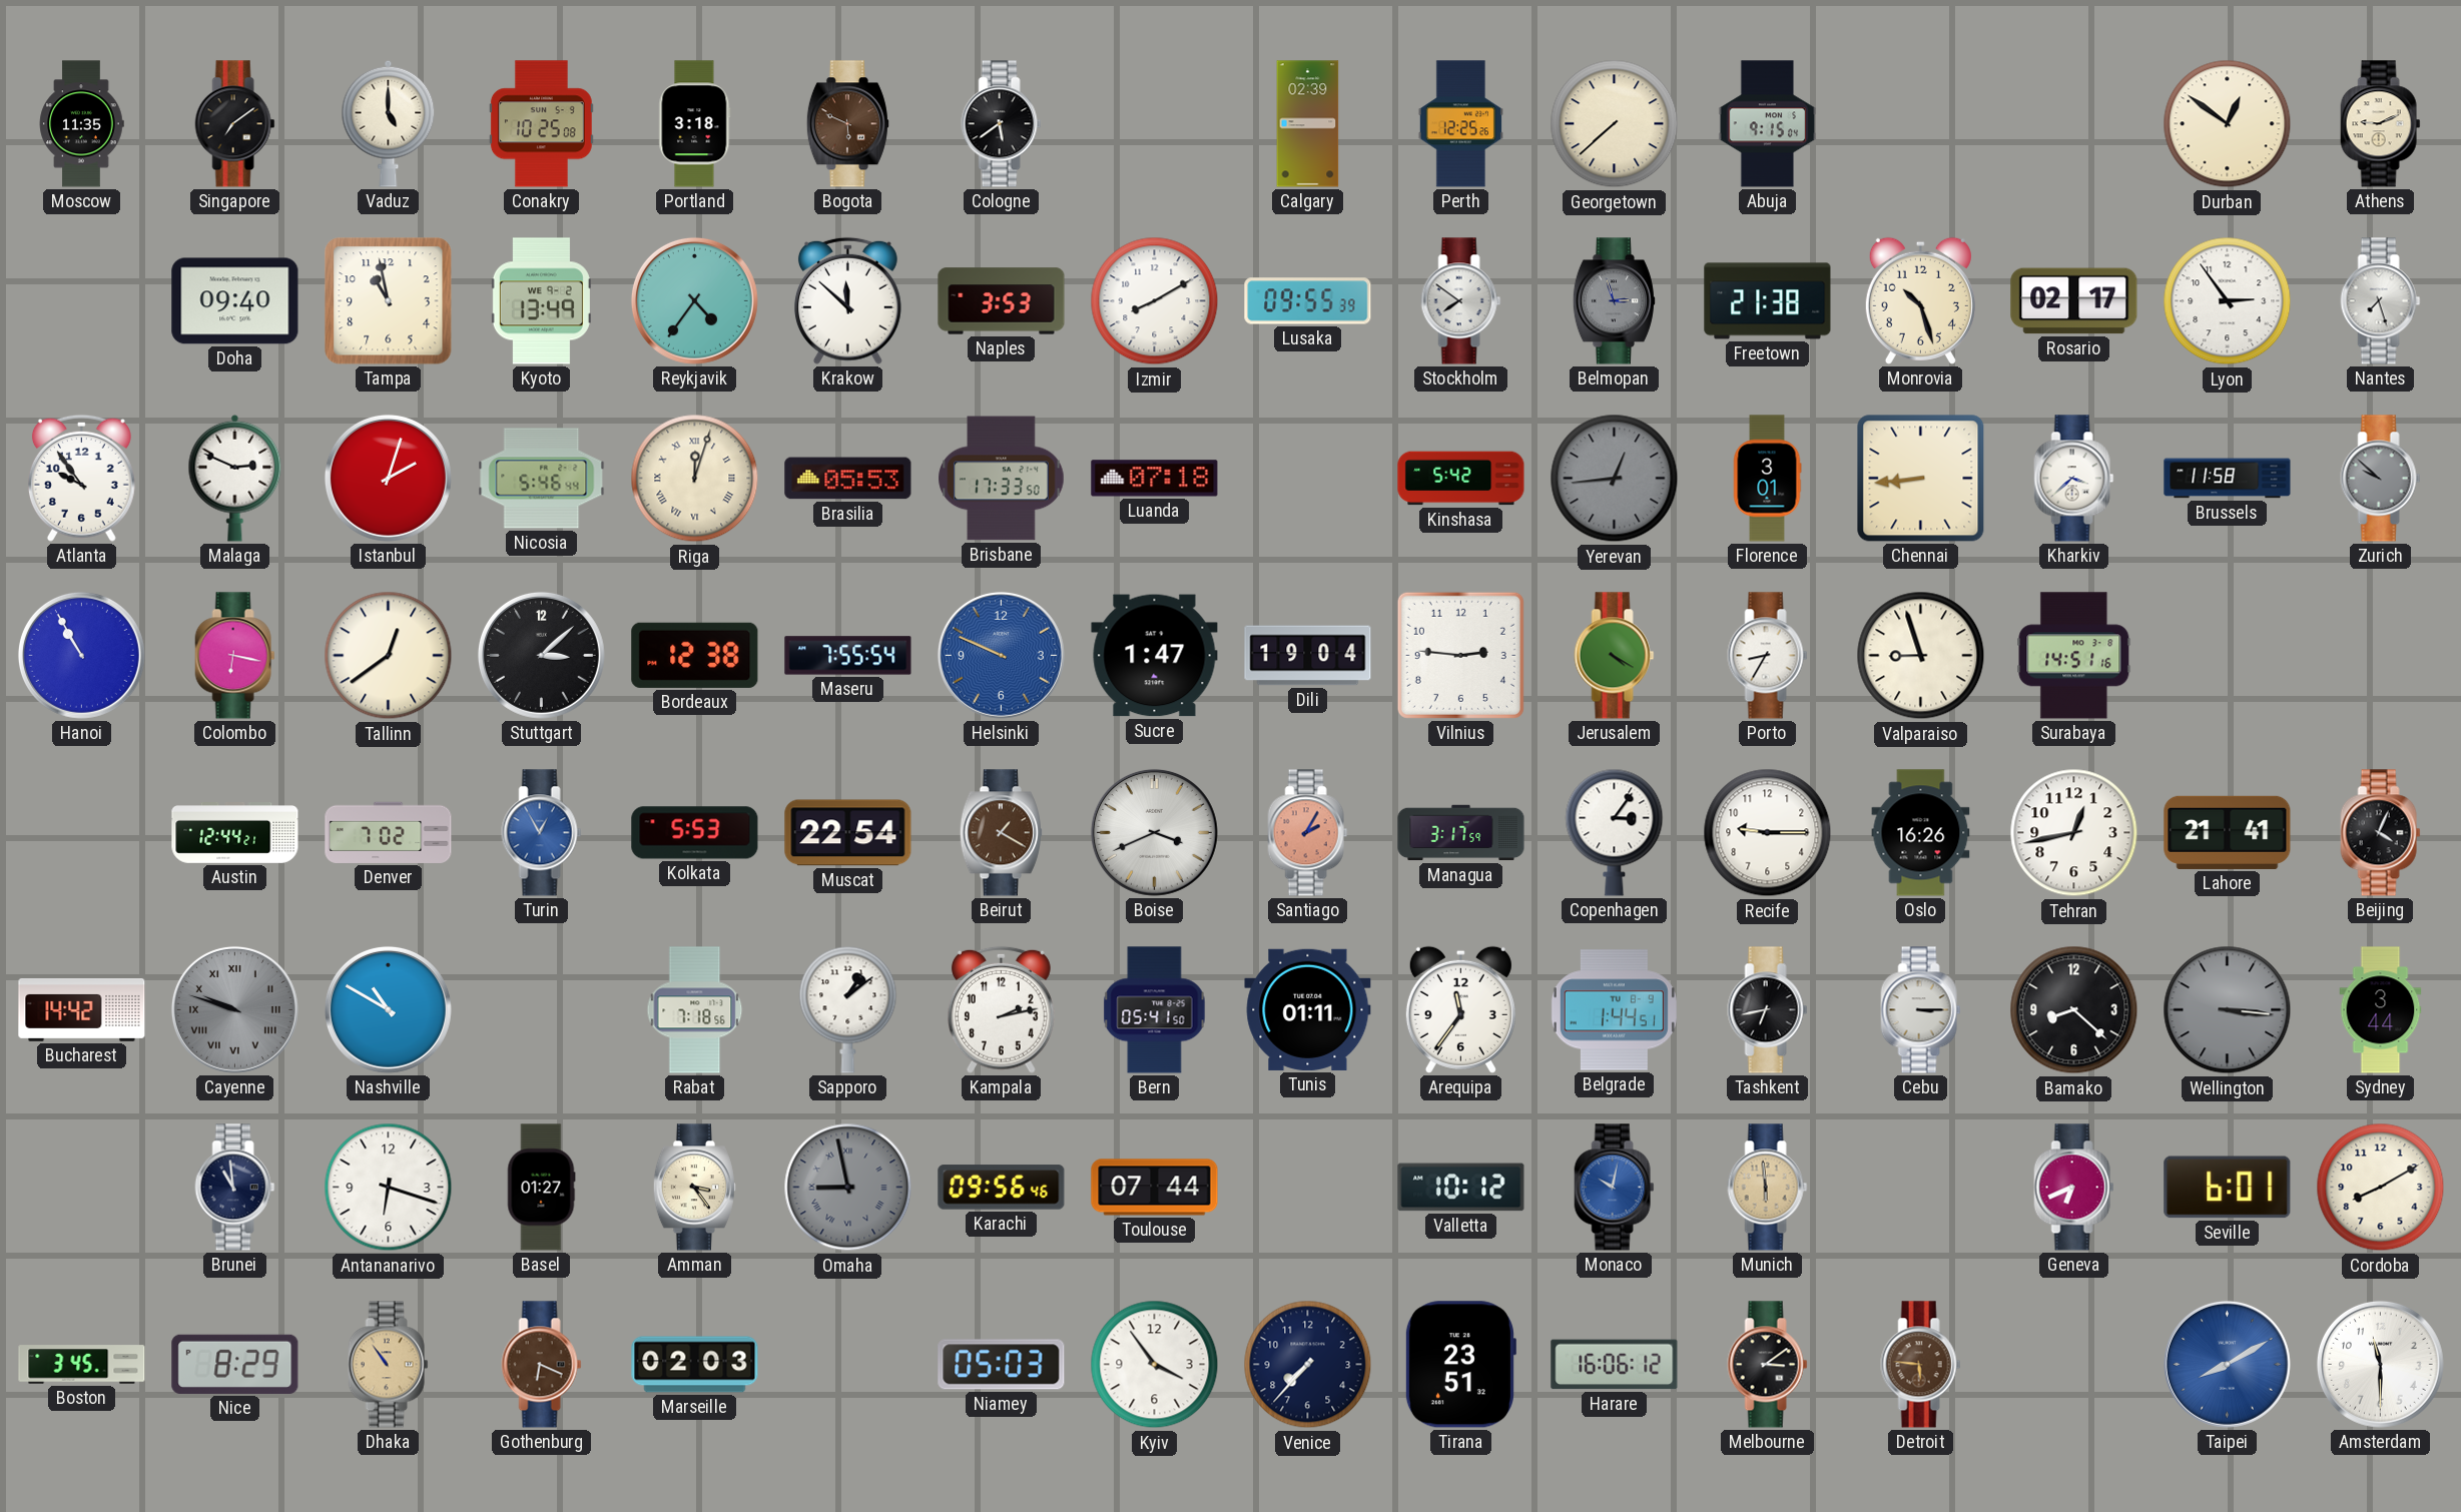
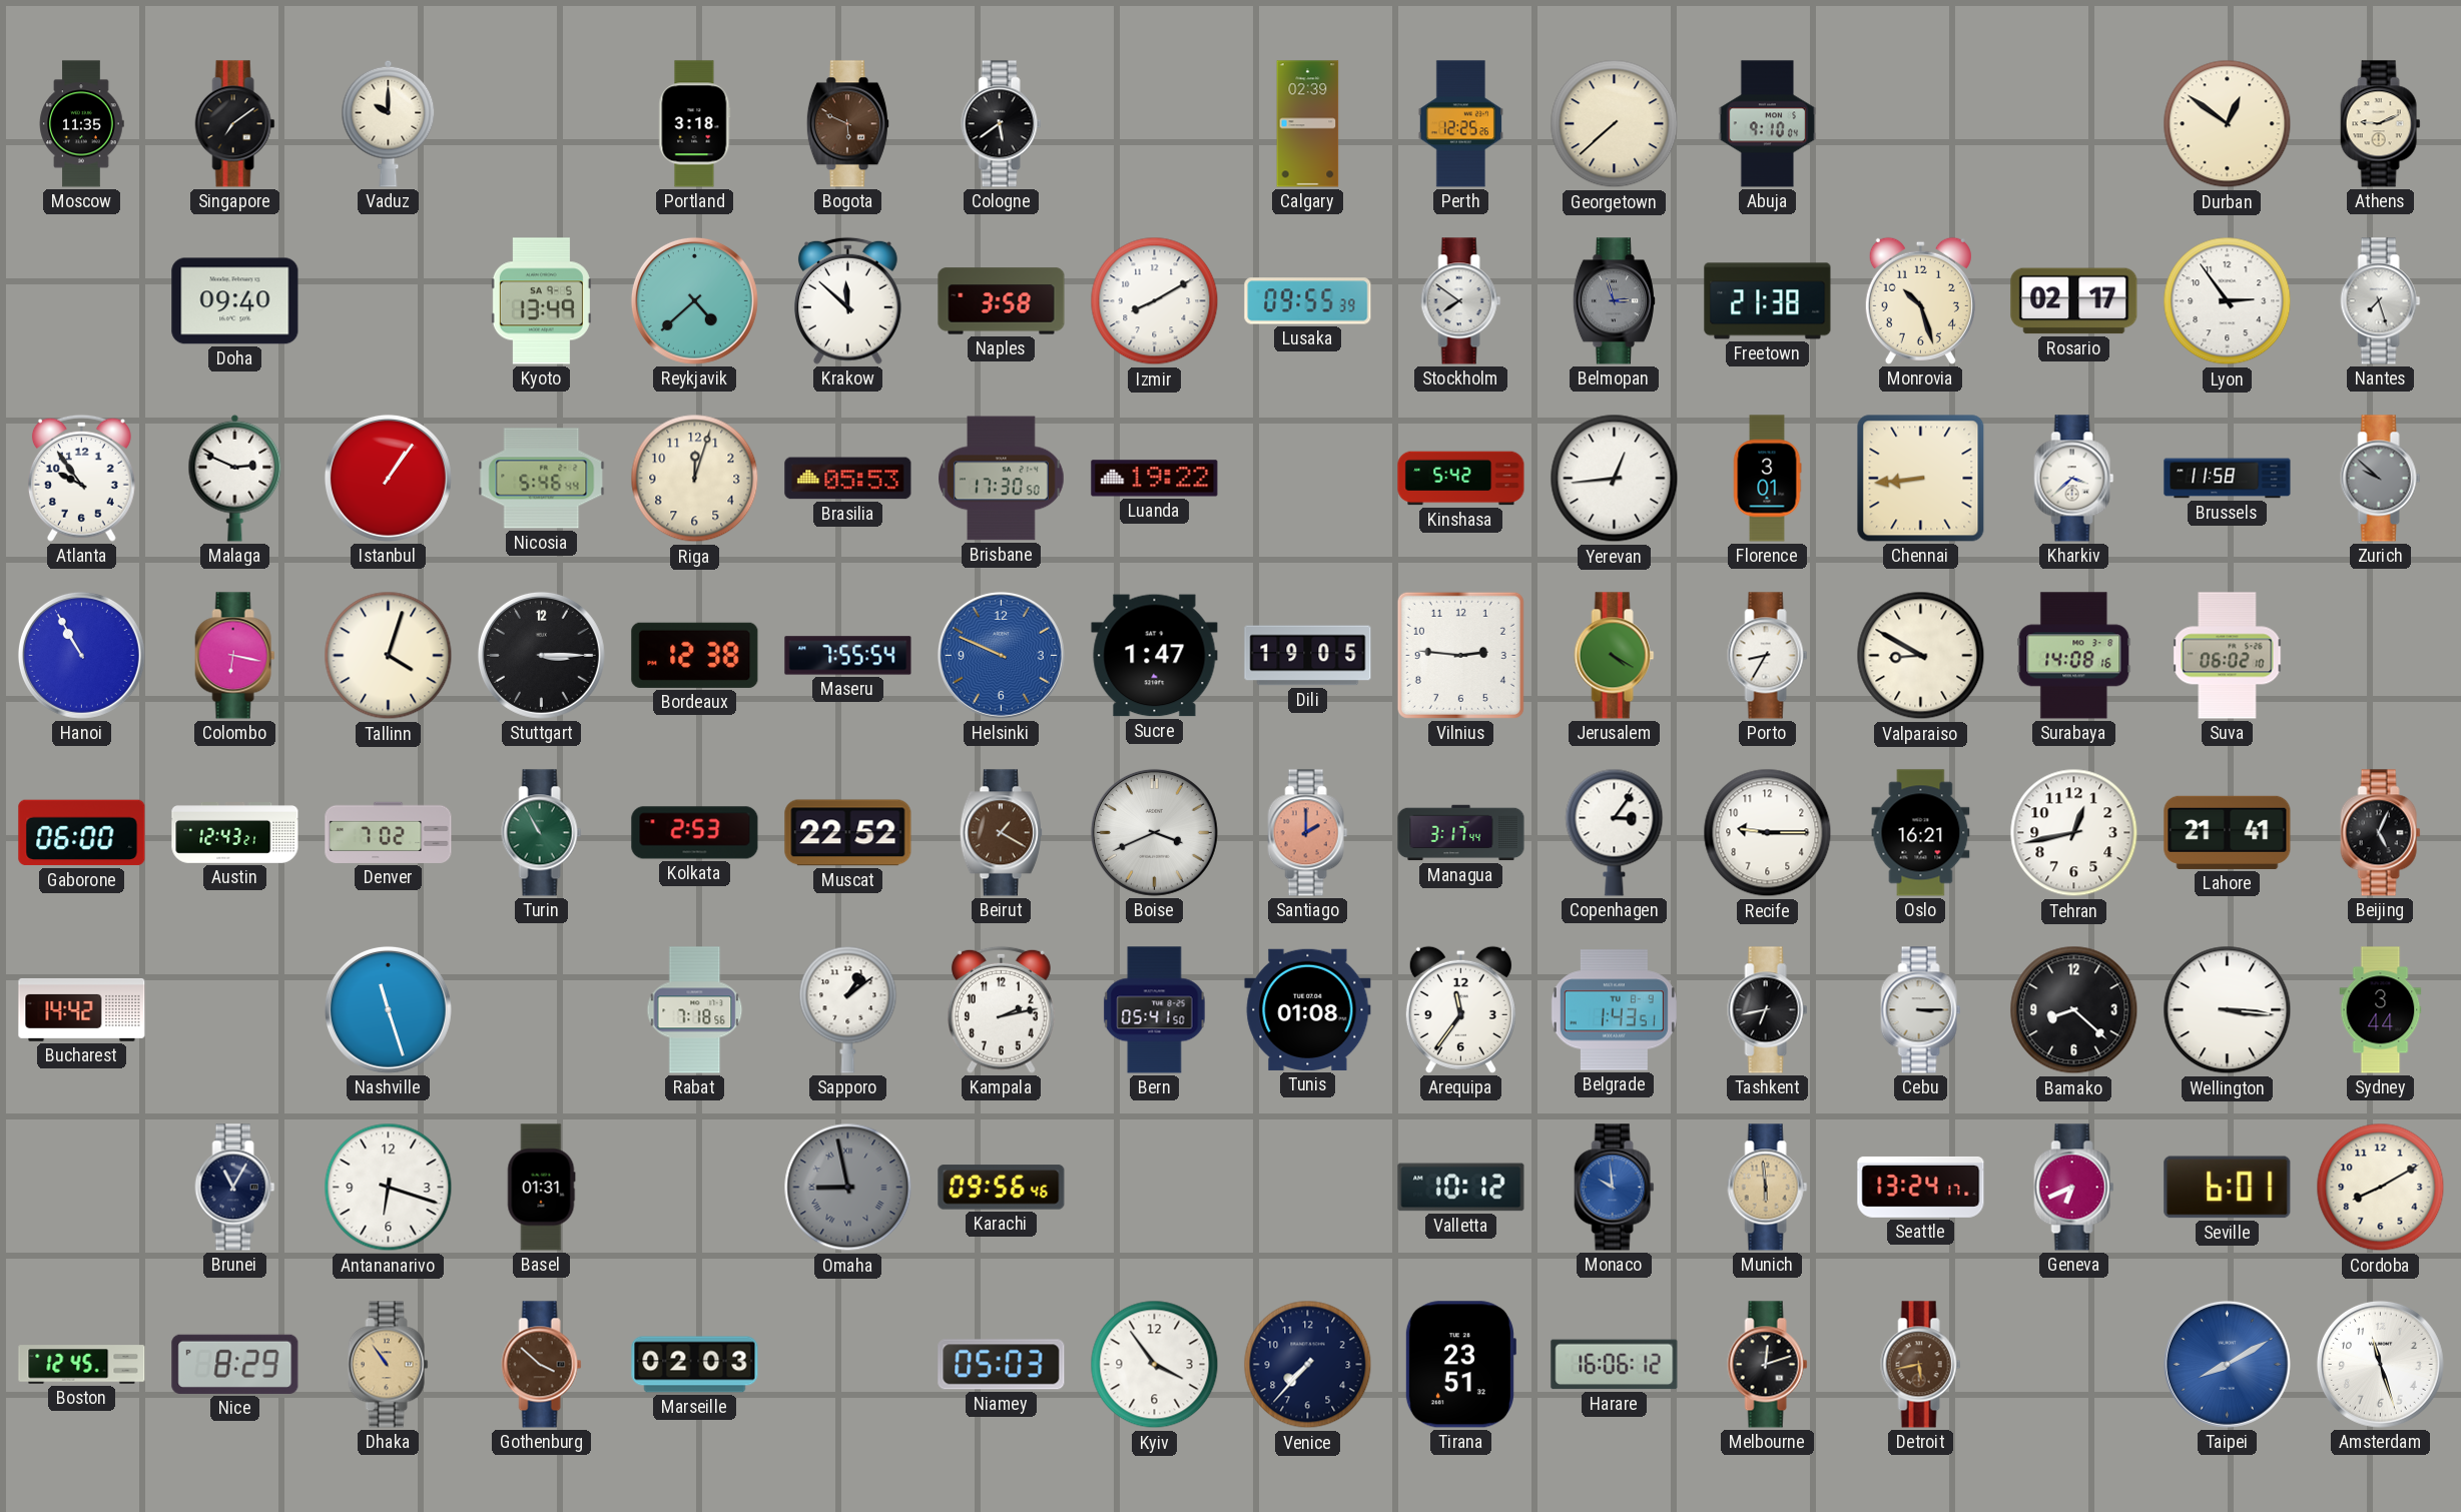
Vaduz: 5:00 -> 10:00
Conakry: 10:25 -> none
Abuja: 9:15 -> 9:10
Tampa: 10:58 -> none
Kyoto date: WE 9-2 -> SA 9-5
Reykjavik: 4:36 -> 4:38
Naples: 3:53 -> 3:58
Istanbul: 2:03 -> 1:06
Riga numerals: Roman -> Arabic
Brisbane: 17:33 -> 17:30
Luanda: 07:18 -> 19:22
Yerevan dial: grey -> white
Tallinn: 12:39 -> 4:03
Stuttgart: 3:08 -> 3:15
Dili: 19:04 -> 19:05
Valparaiso: 8:57 -> 8:50
Surabaya: 14:51 -> 14:08
Suva: none -> 06:02
Gaborone: none -> 06:00
Austin: 12:44 -> 12:43
Turin: 12:55 -> 10:55
Turin dial: blue -> green
Kolkata: 5:53 -> 2:53
Muscat: 22:54 -> 22:52
Santiago: 2:05 -> 2:00
Managua: 3:17:59 -> 3:17:44
Oslo: 16:26 -> 16:21
Beijing: 4:04 -> 5:04
Cayenne: 9:48 -> none
Nashville: 10:50 -> 11:27
Tunis: 01:11 -> 01:08
Belgrade: 1:44 -> 1:43
Wellington dial: grey -> white
Brunei: 10:59 -> 11:05
Basel: 01:27 -> 01:31
Amman: 3:24 -> none
Toulouse: 07:44 -> none
Monaco: 10:02 -> 9:59
Seattle: none -> 13:24
Boston: 3:45 -> 12:45
Gothenburg: 6:19 -> 3:52
Melbourne: 3:09 -> 12:12
Detroit: 5:46 -> 5:43
Amsterdam: 11:30 -> 11:27
